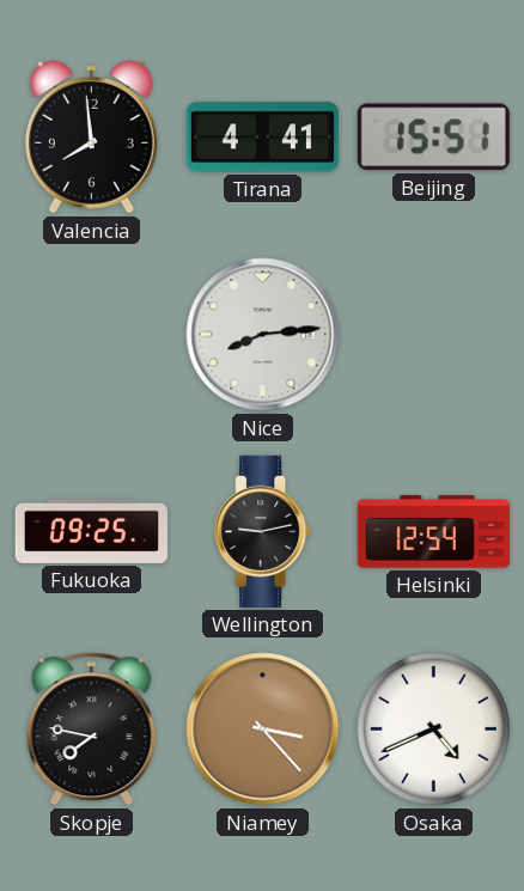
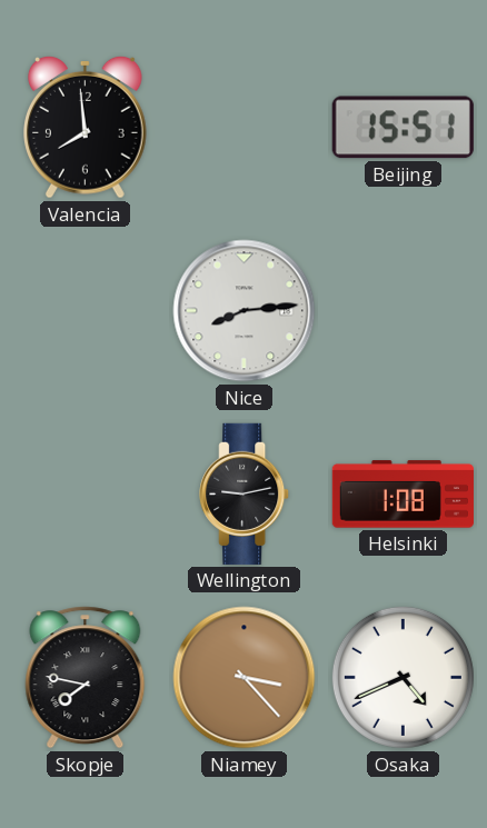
Tirana: 4:41 -> none
Fukuoka: 09:25 -> none
Helsinki: 12:54 -> 1:08
